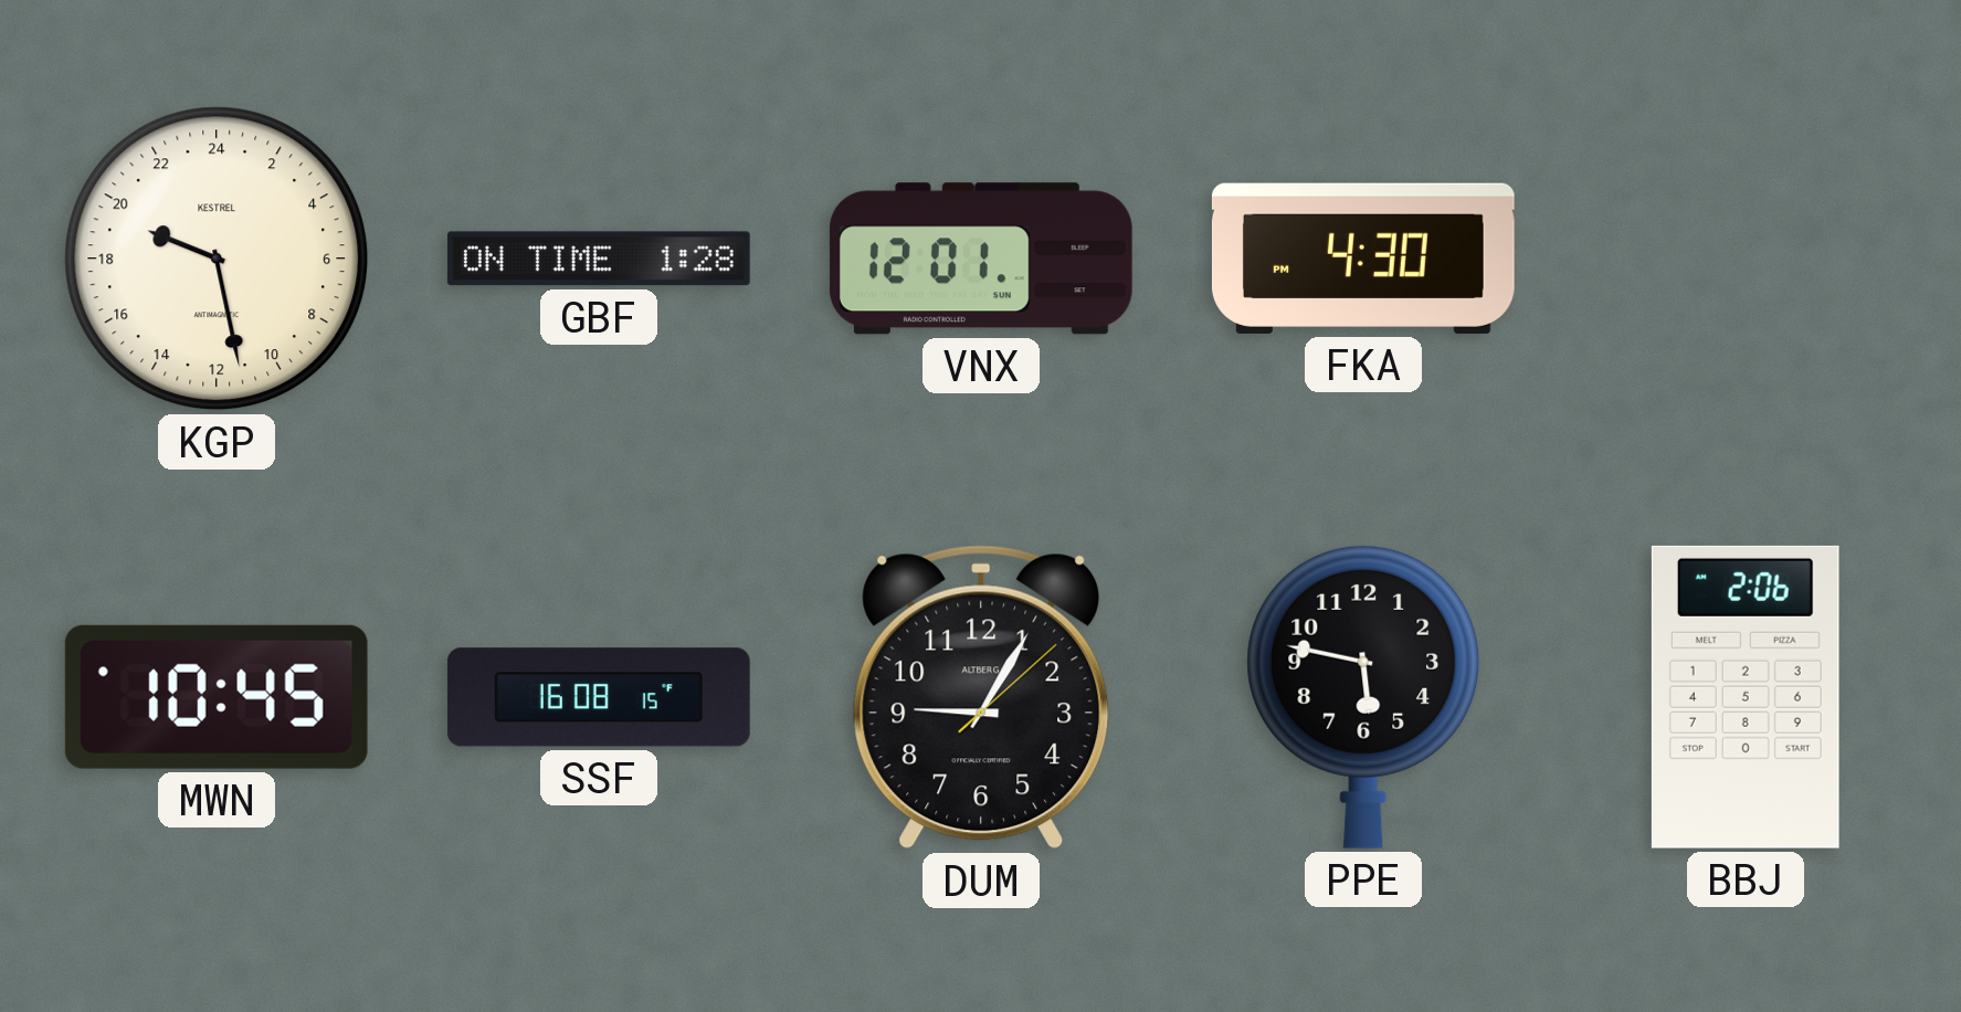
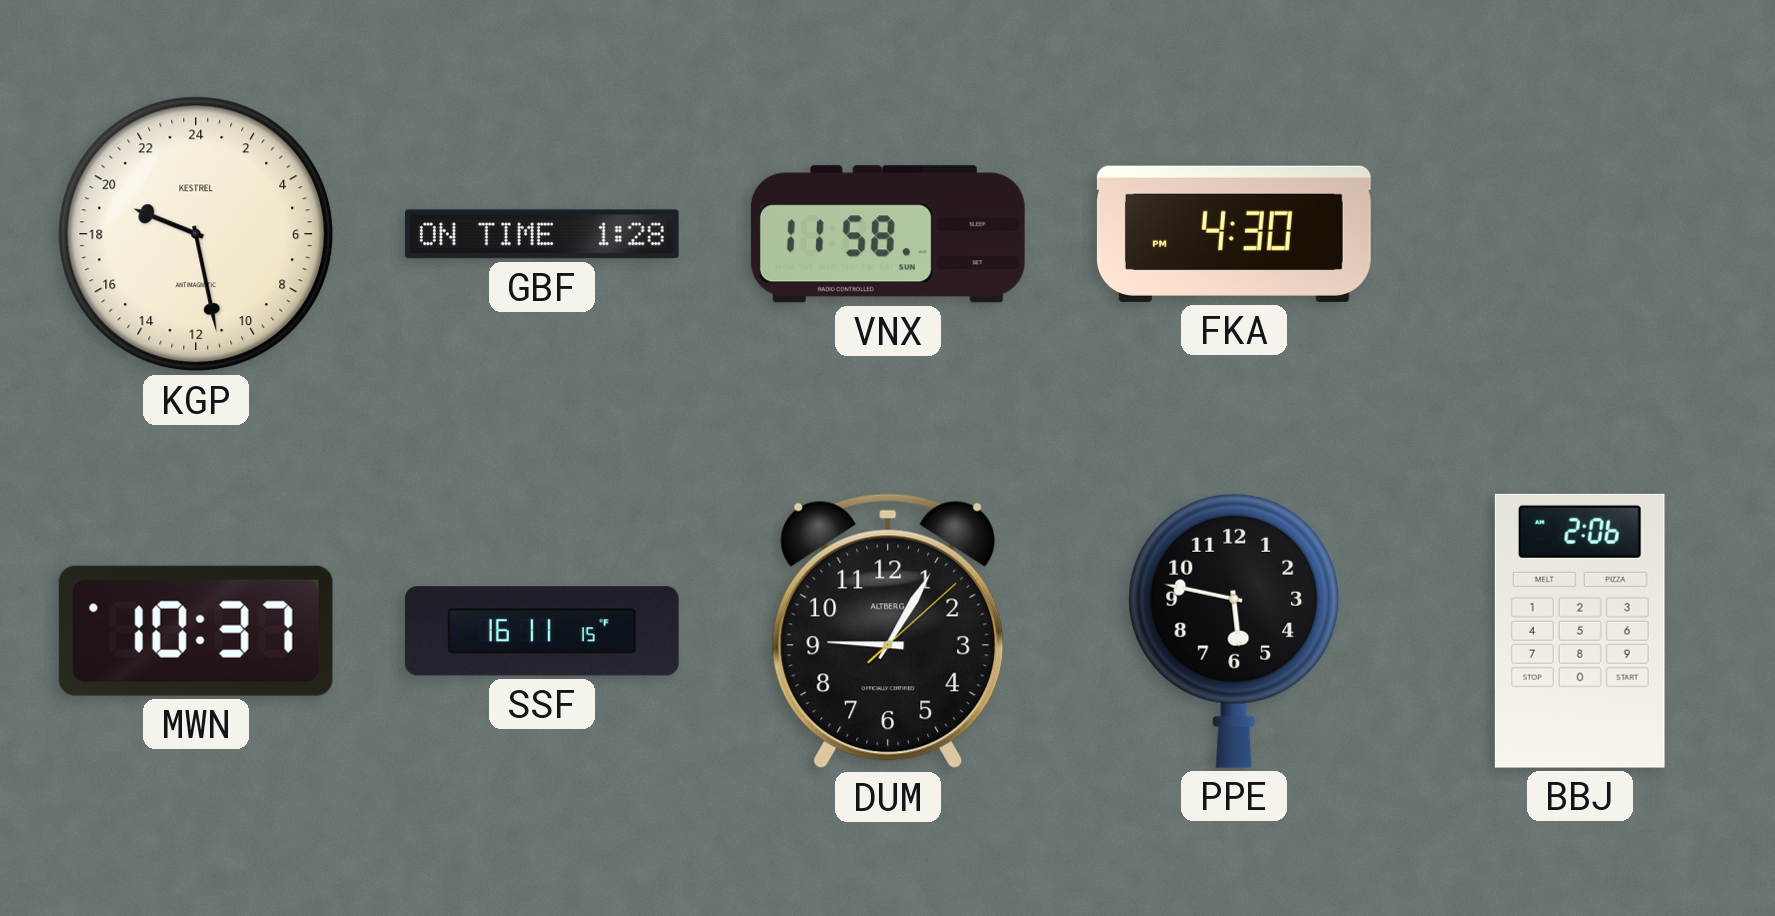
VNX: 12:01 -> 11:58
MWN: 10:45 -> 10:37
SSF: 16:08 -> 16:11
